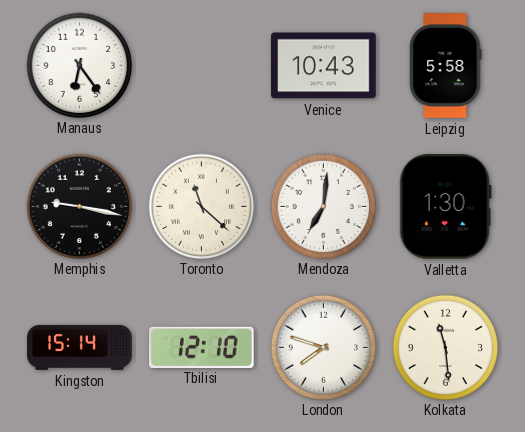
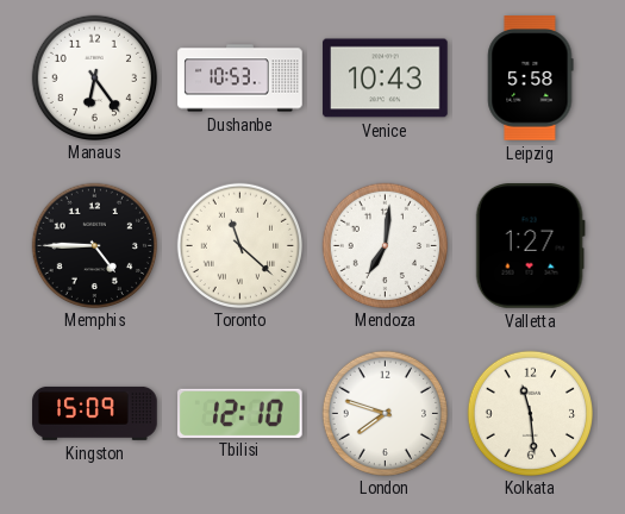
Dushanbe: none -> 10:53
Memphis: 9:17 -> 4:45
Valletta: 1:30 -> 1:27
Kingston: 15:14 -> 15:09
